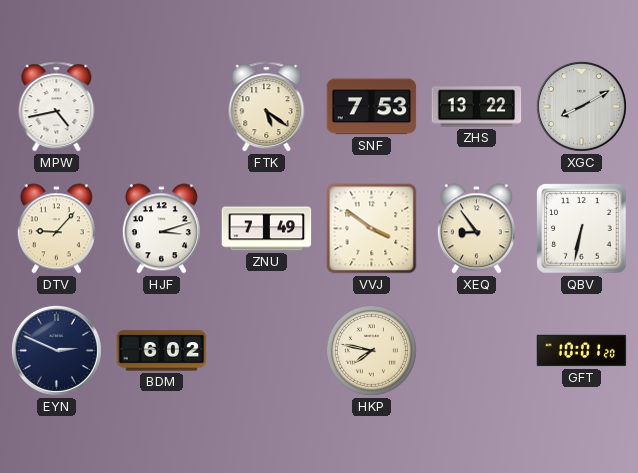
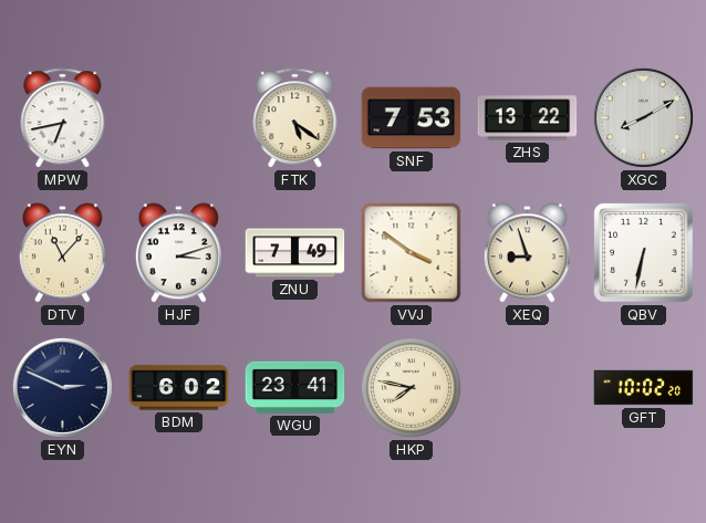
MPW: 4:43 -> 6:43
DTV: 9:07 -> 11:07
XEQ: 8:54 -> 8:57
WGU: none -> 23:41
GFT: 10:01 -> 10:02
